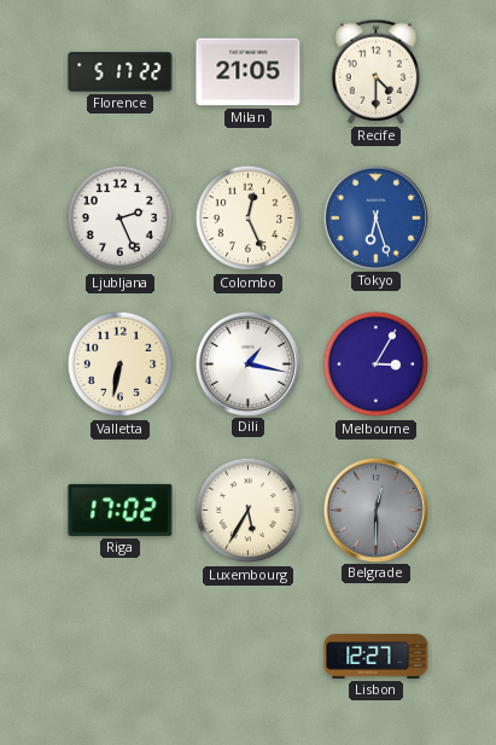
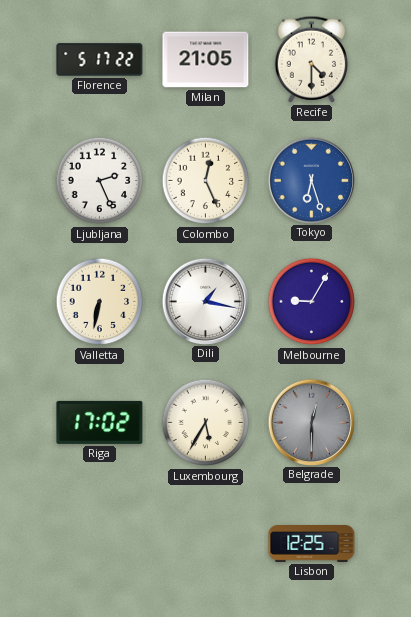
Melbourne: 3:05 -> 9:05
Lisbon: 12:27 -> 12:25
